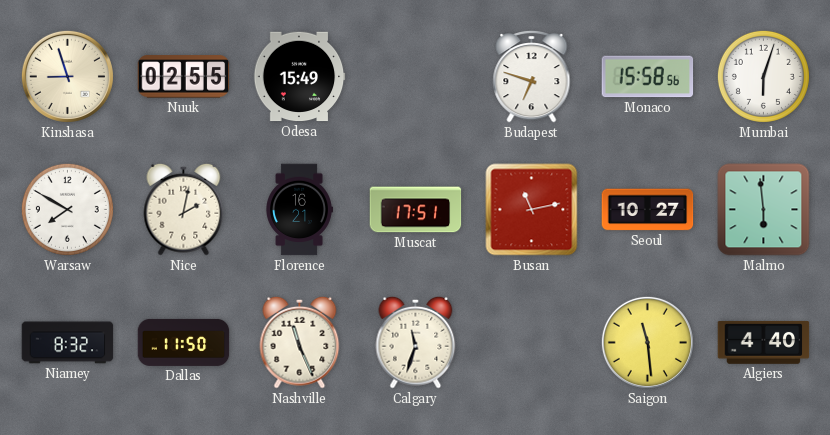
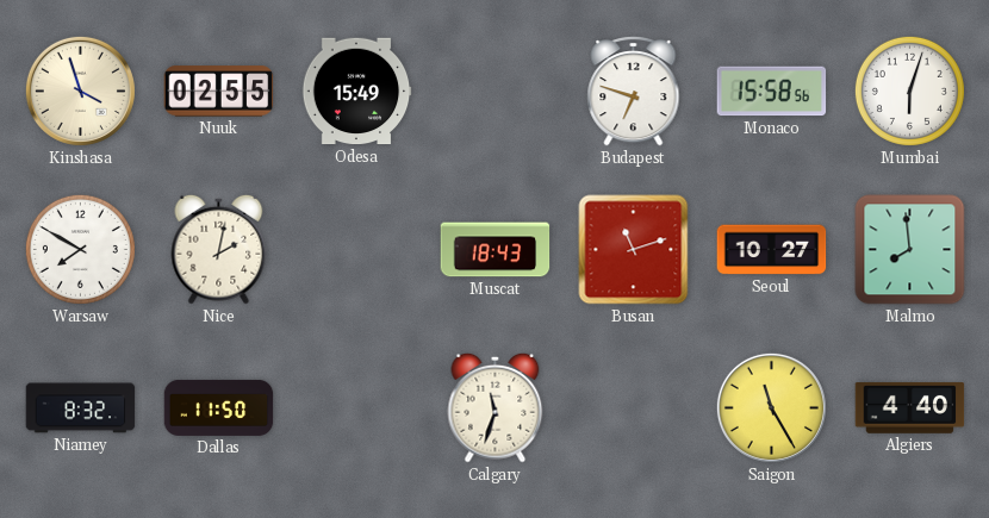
Kinshasa: 8:57 -> 3:57
Florence: 16:21 -> none
Muscat: 17:51 -> 18:43
Busan: 11:13 -> 11:12
Malmo: 5:59 -> 7:59
Nashville: 11:26 -> none
Saigon: 11:29 -> 11:25
